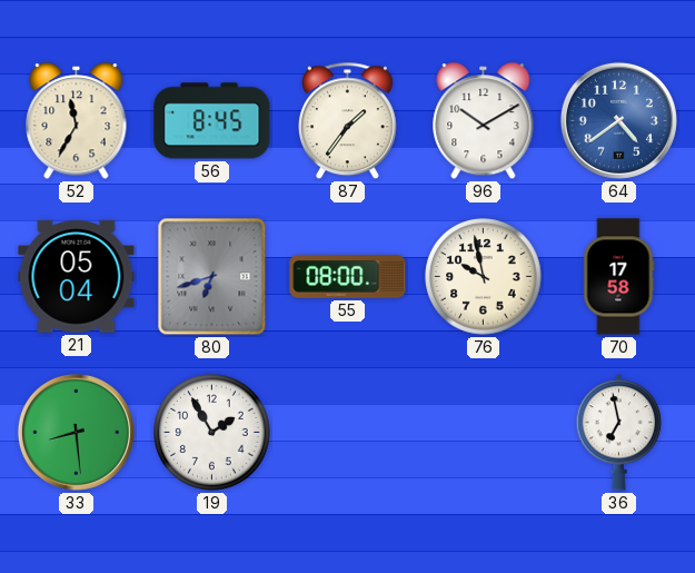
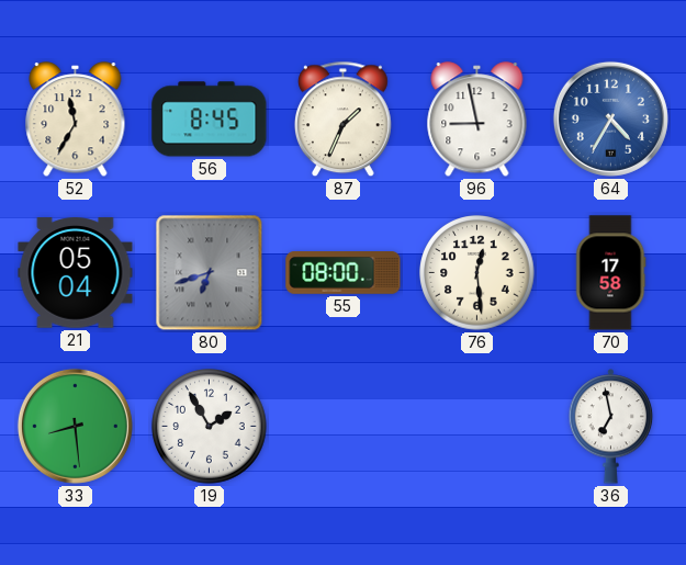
87: 1:36 -> 1:34
96: 10:10 -> 8:58
64: 4:39 -> 4:35
76: 9:58 -> 12:29
